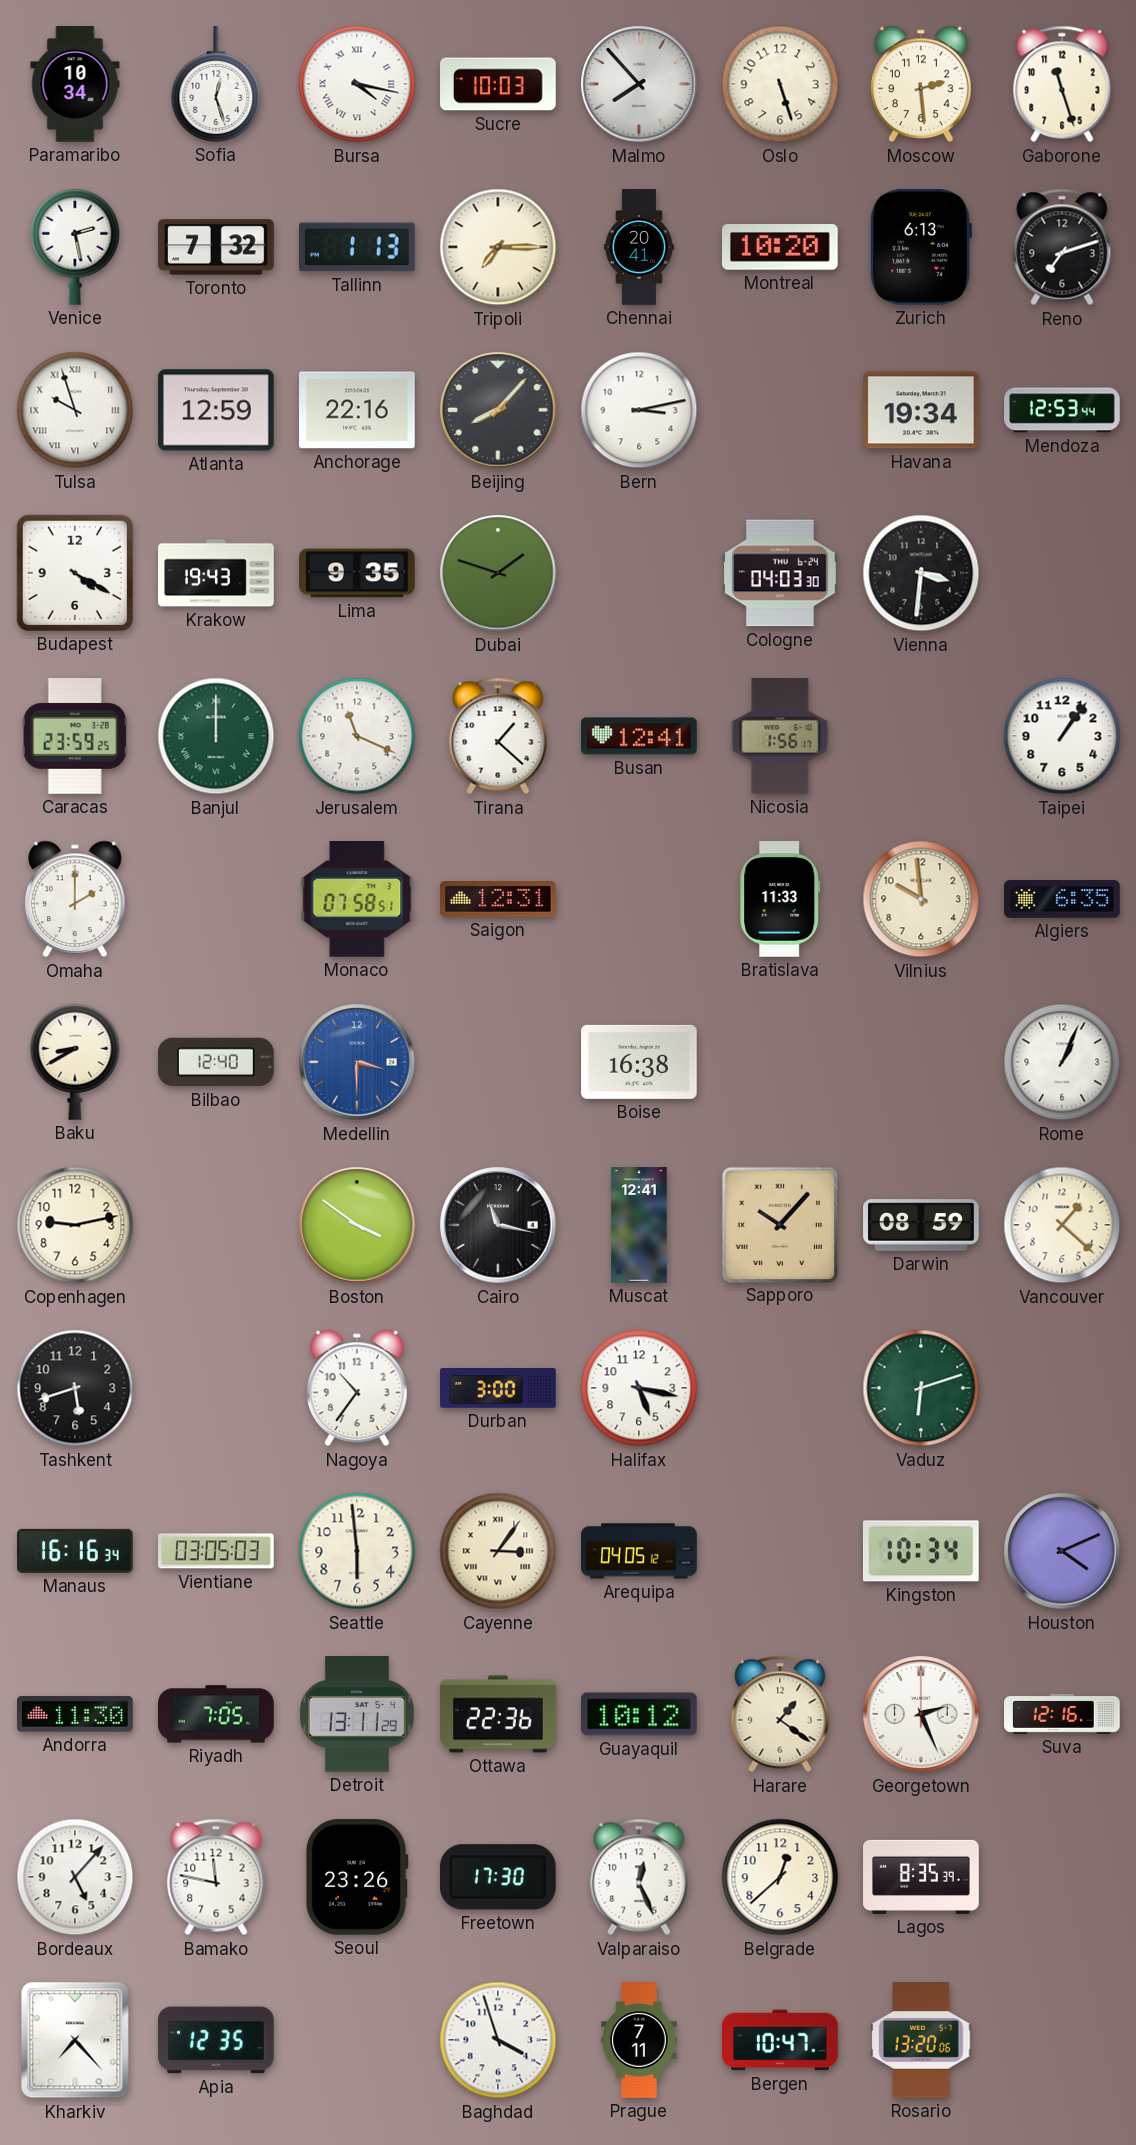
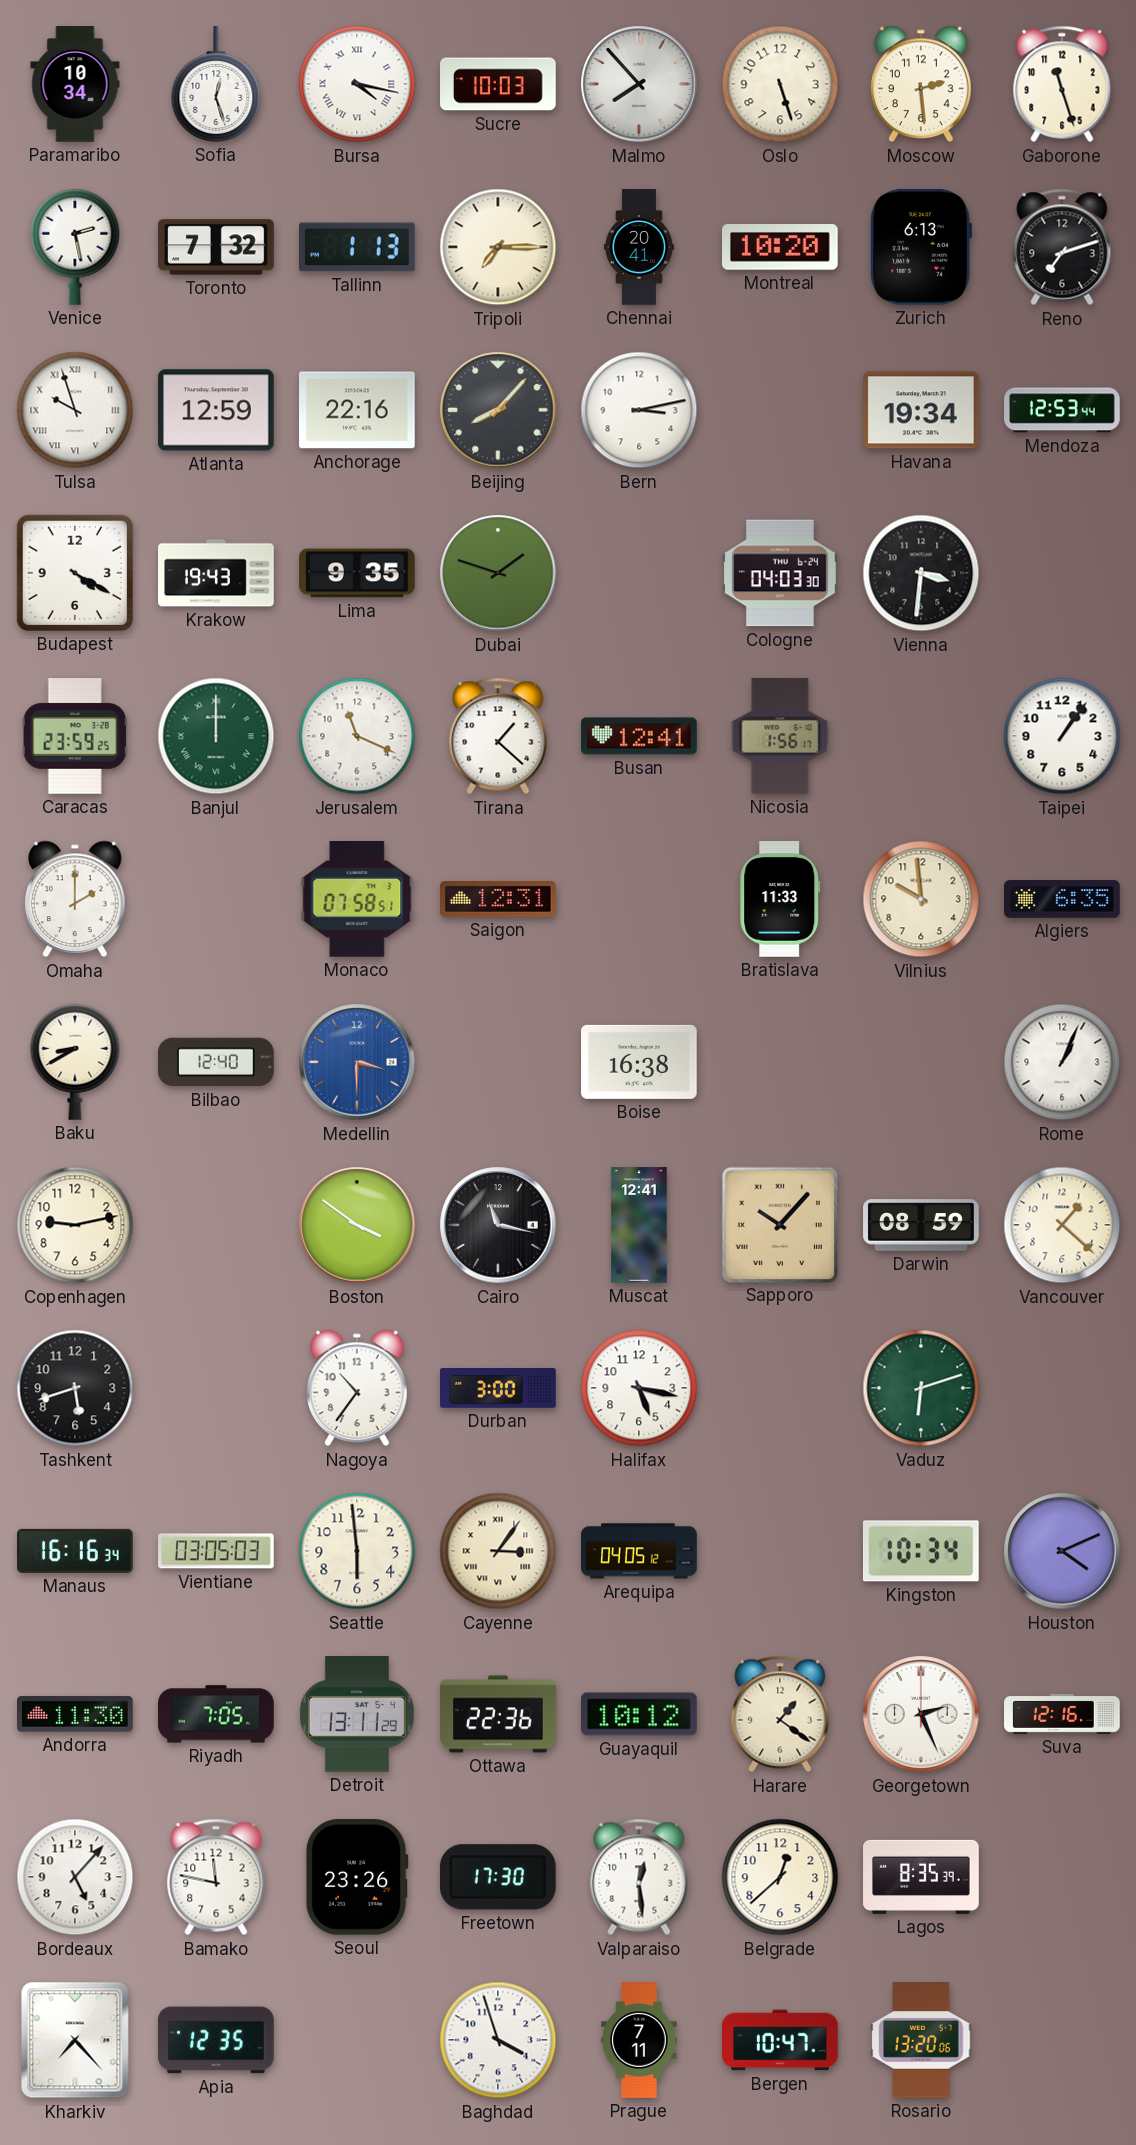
Valparaiso: 12:26 -> 12:29
